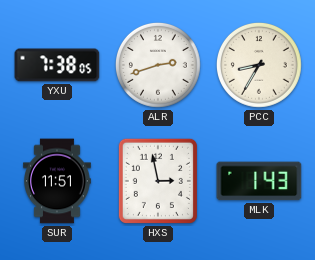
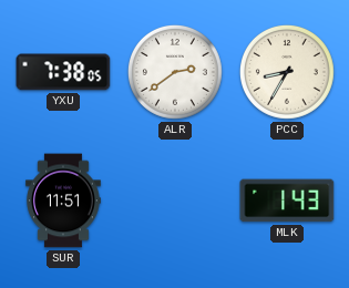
ALR: 2:42 -> 2:39
HXS: 2:58 -> none
